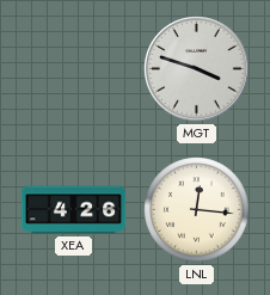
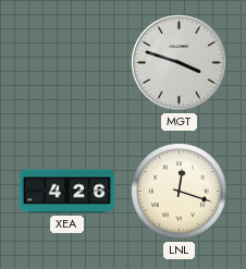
LNL: 12:16 -> 12:18
